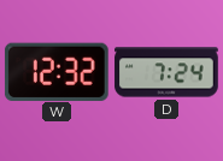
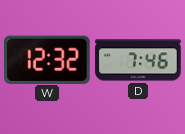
D: 7:24 -> 7:46
